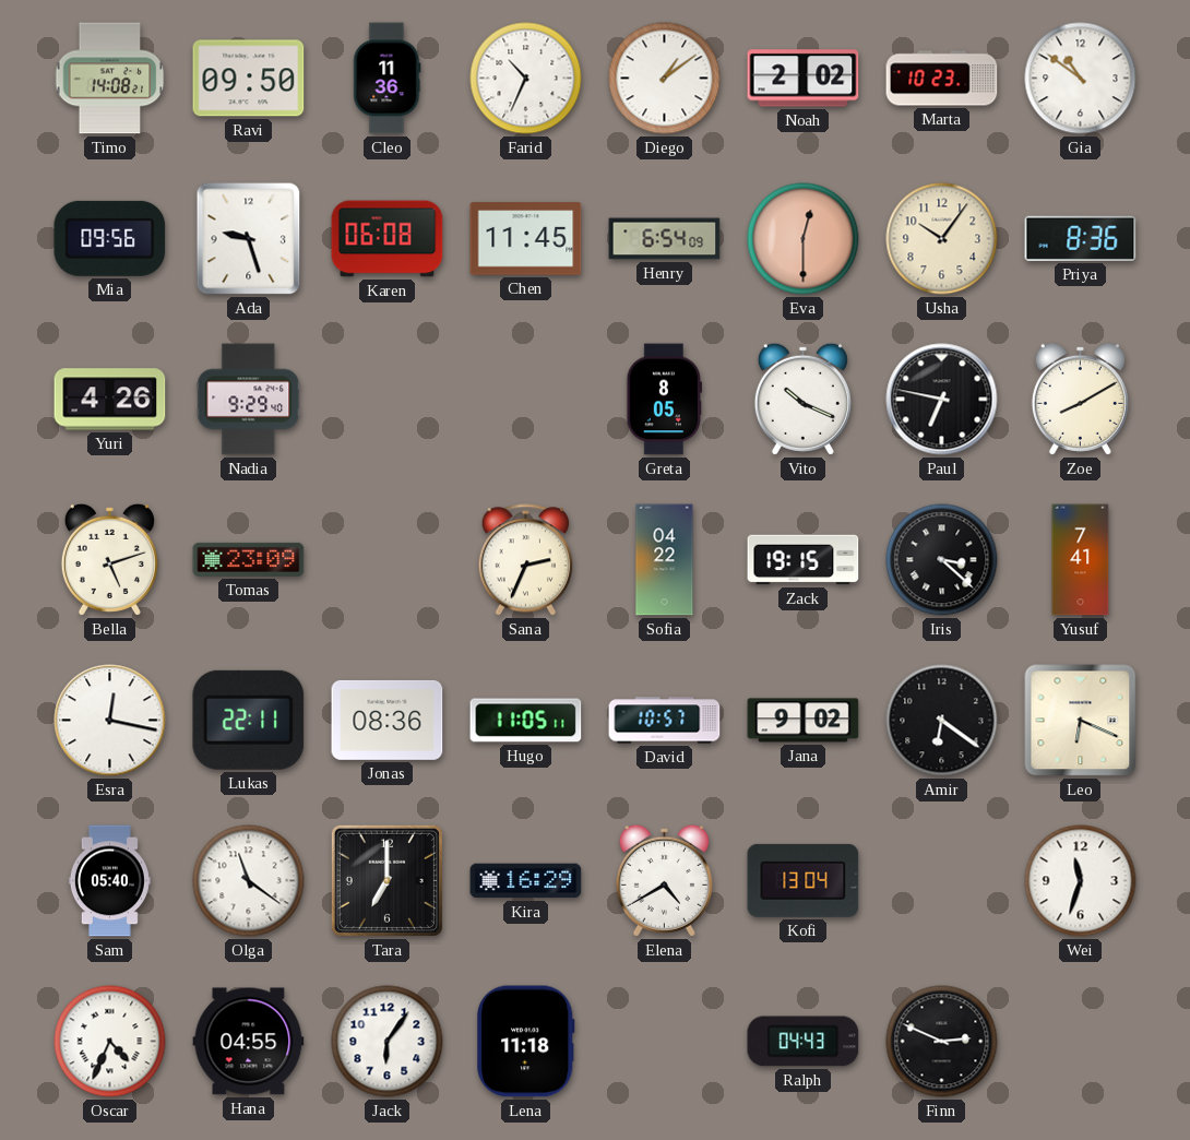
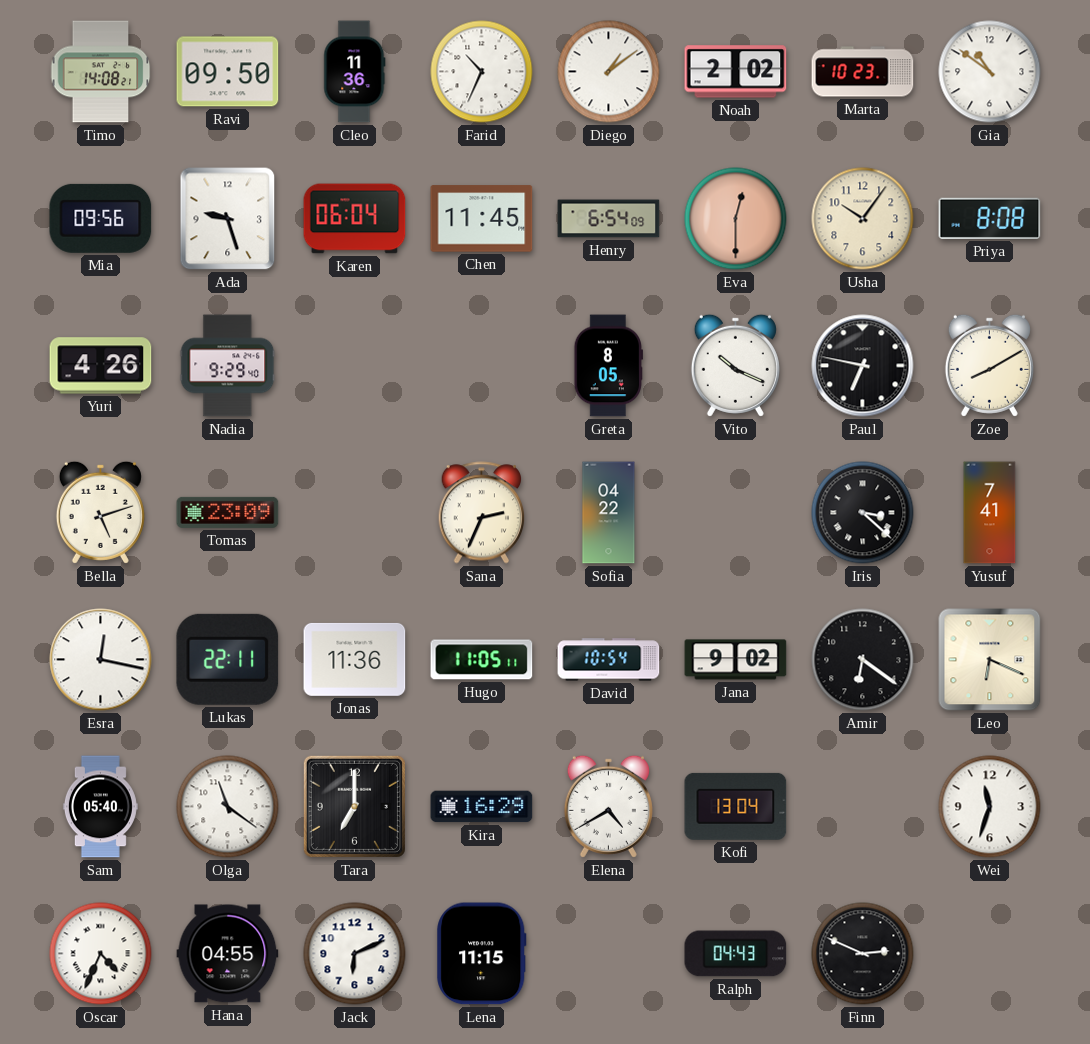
Karen: 06:08 -> 06:04
Priya: 8:36 -> 8:08
Zack: 19:15 -> none
Jonas: 08:36 -> 11:36
David: 10:57 -> 10:54
Jack: 6:06 -> 6:11
Lena: 11:18 -> 11:15
